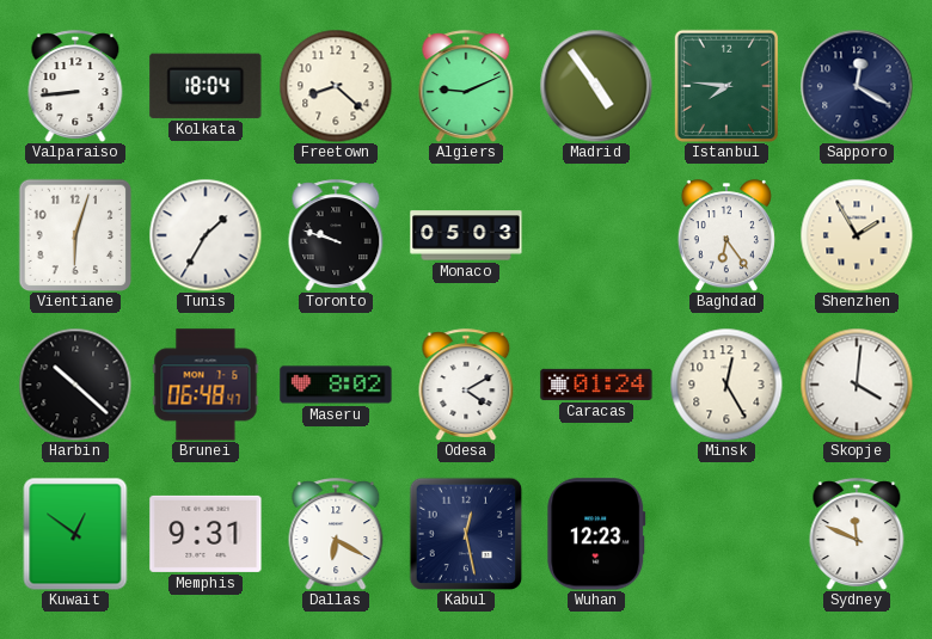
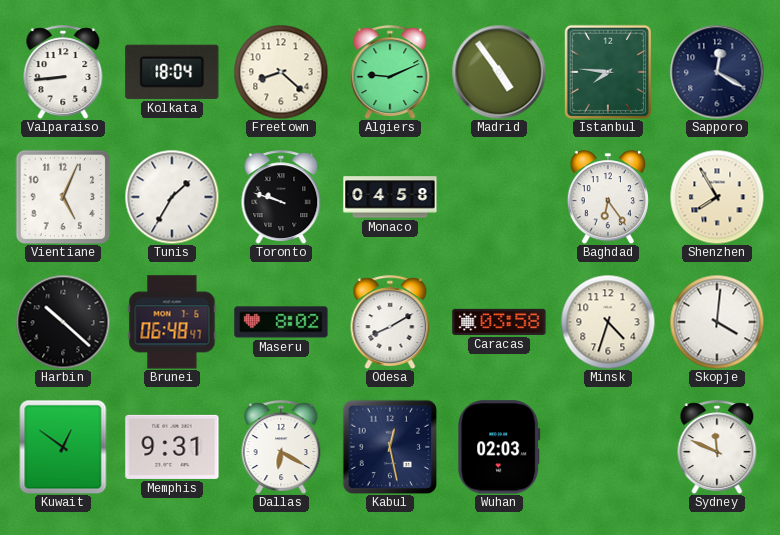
Vientiane: 6:03 -> 5:04
Monaco: 05:03 -> 04:58
Shenzhen: 1:55 -> 7:55
Odesa: 4:10 -> 8:10
Caracas: 01:24 -> 03:58
Minsk: 12:25 -> 4:33
Wuhan: 12:23 -> 02:03
